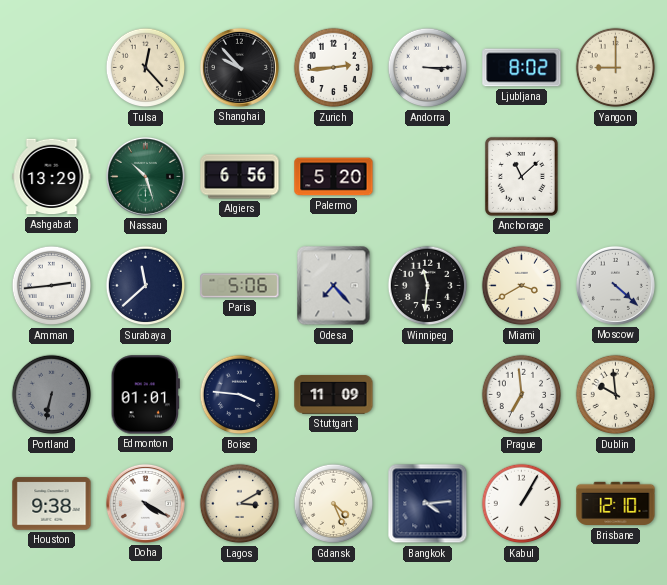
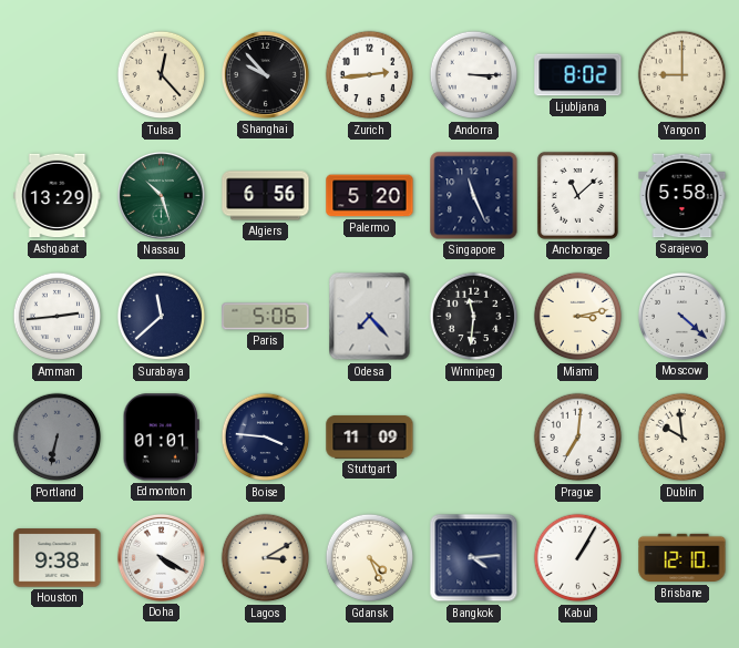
Singapore: none -> 11:26
Sarajevo: none -> 5:58
Miami: 3:40 -> 3:13
Prague: 6:59 -> 7:01
